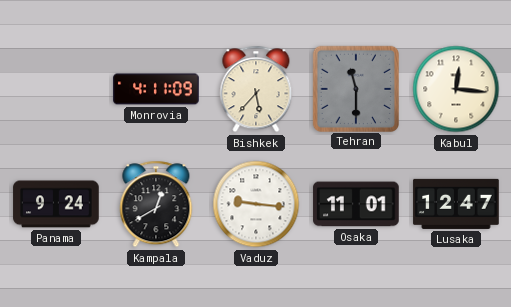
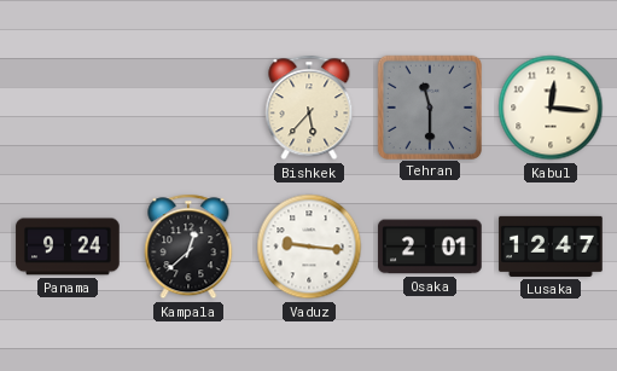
Monrovia: 4:11 -> none
Kampala: 12:40 -> 12:38
Osaka: 11:01 -> 2:01
